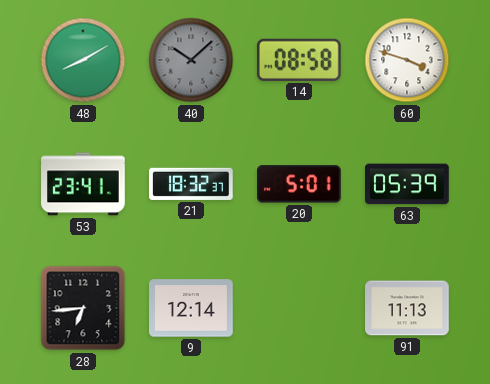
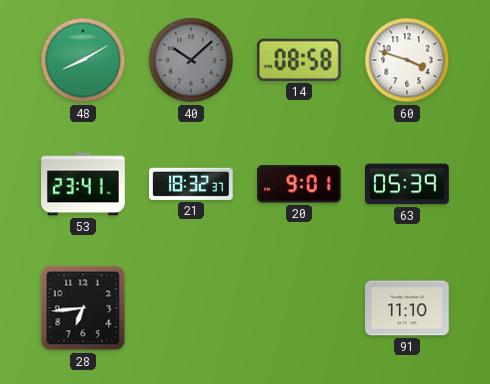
20: 5:01 -> 9:01
9: 12:14 -> none
91: 11:13 -> 11:10
